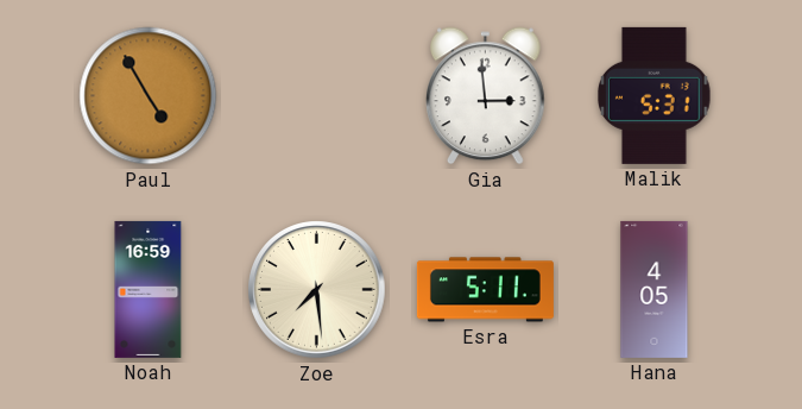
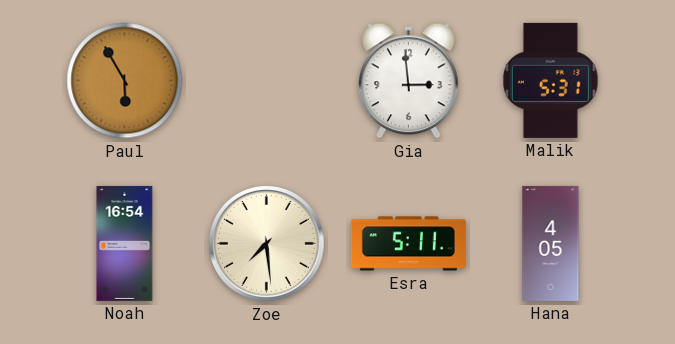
Paul: 4:55 -> 5:55
Noah: 16:59 -> 16:54
